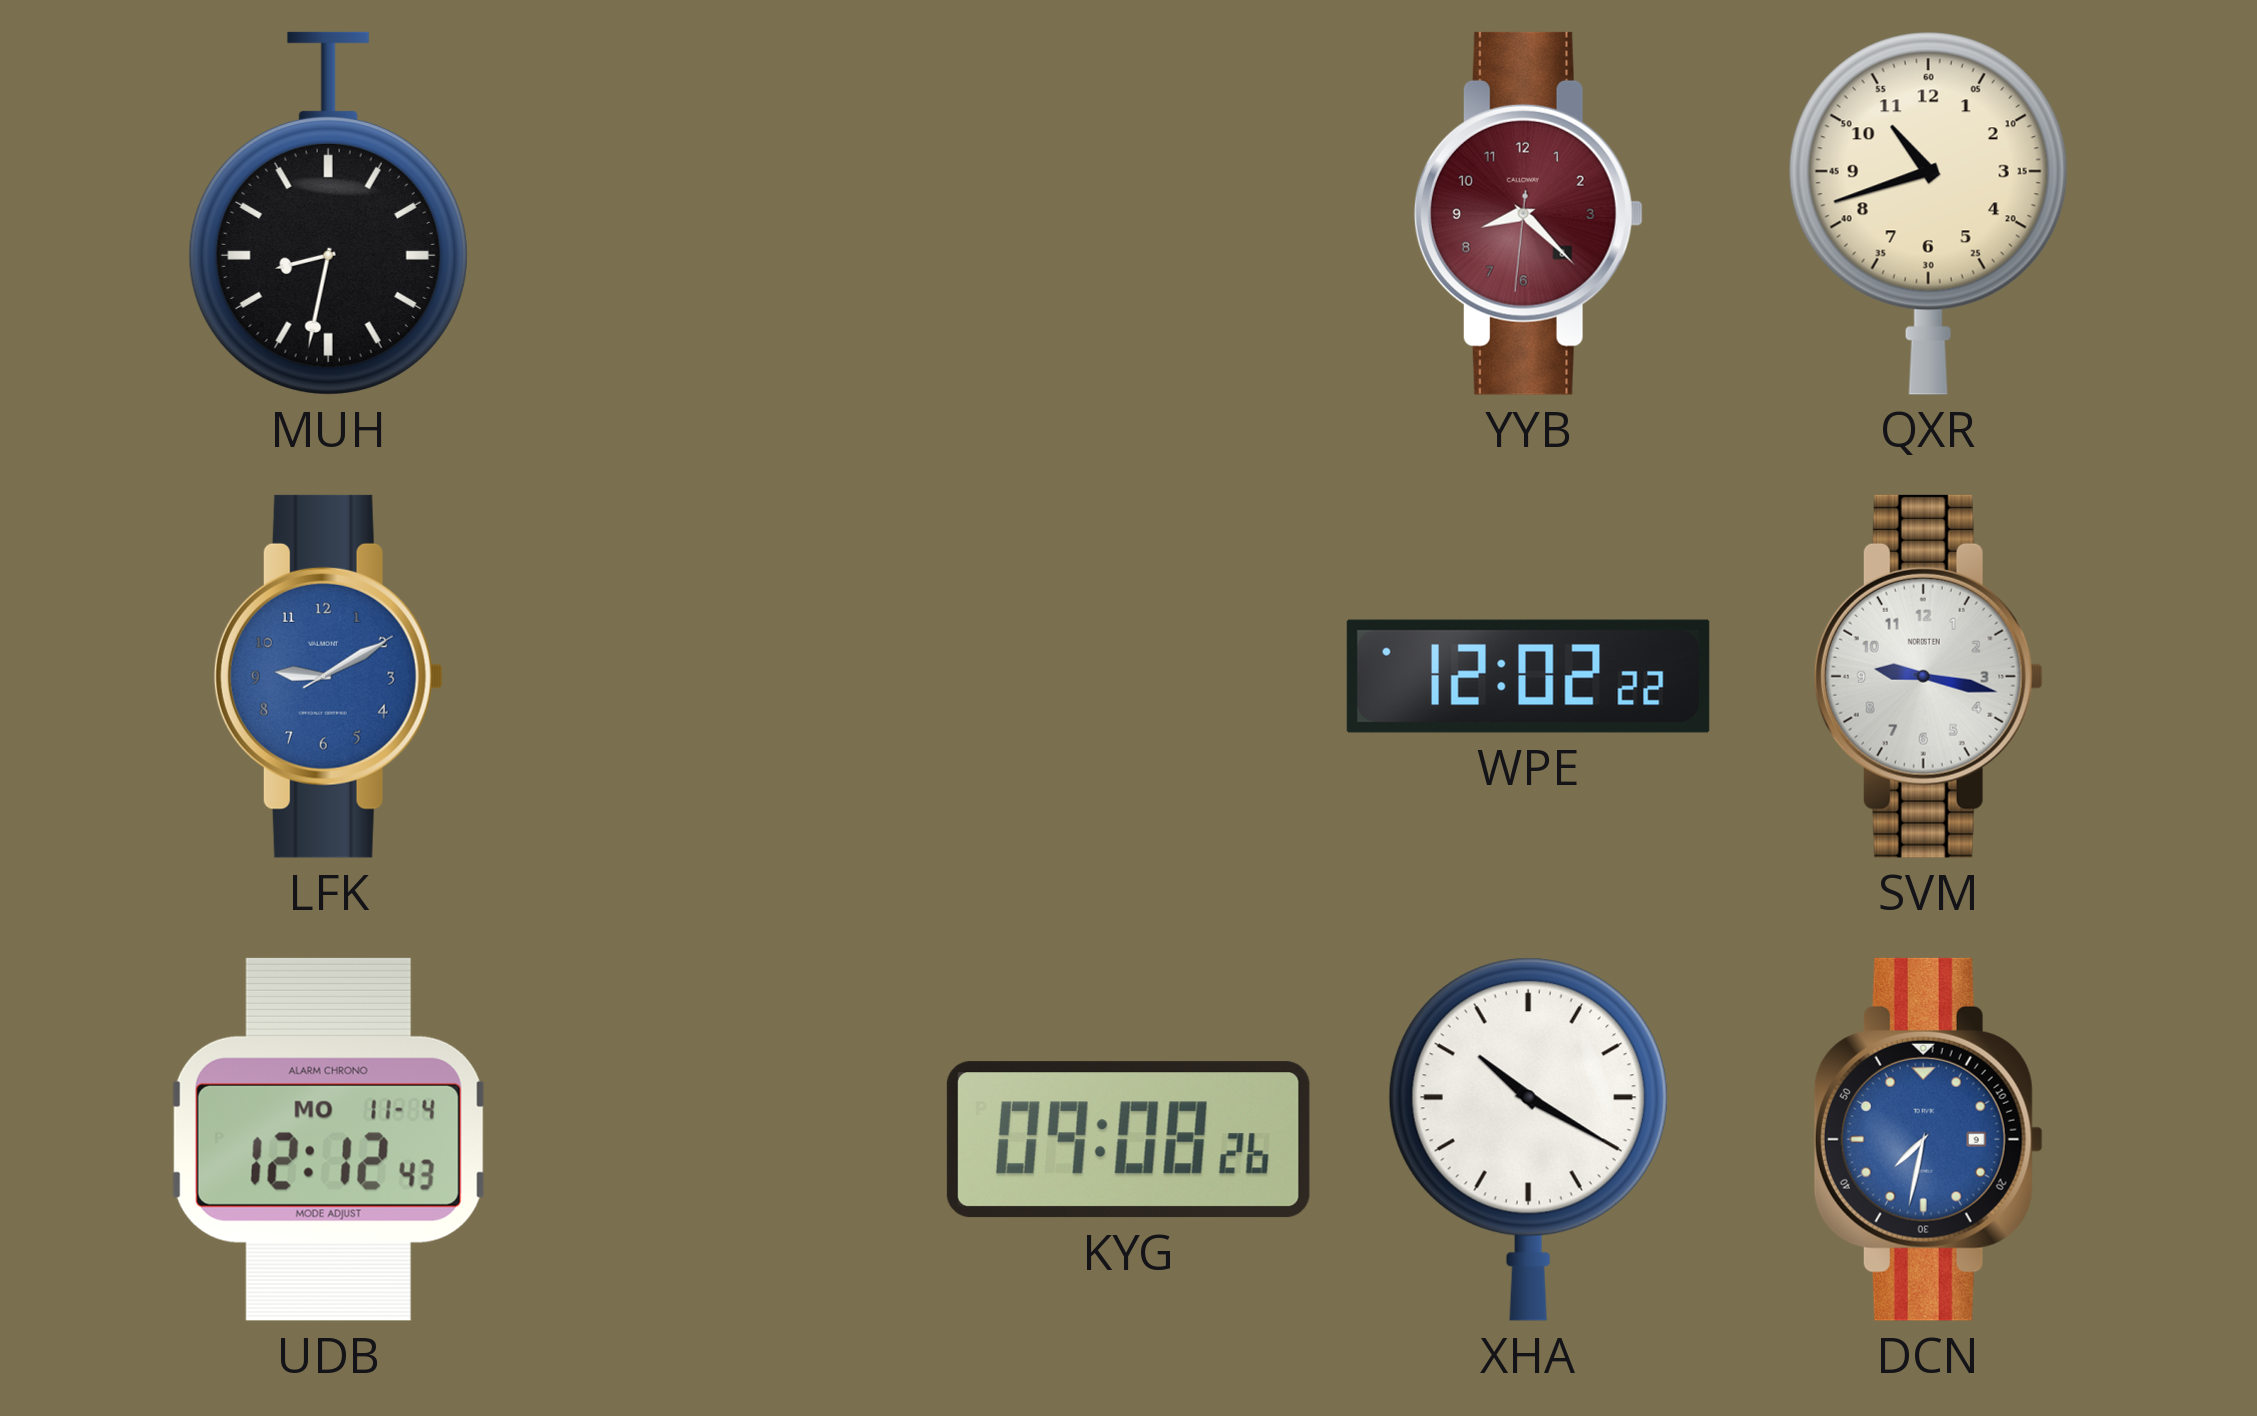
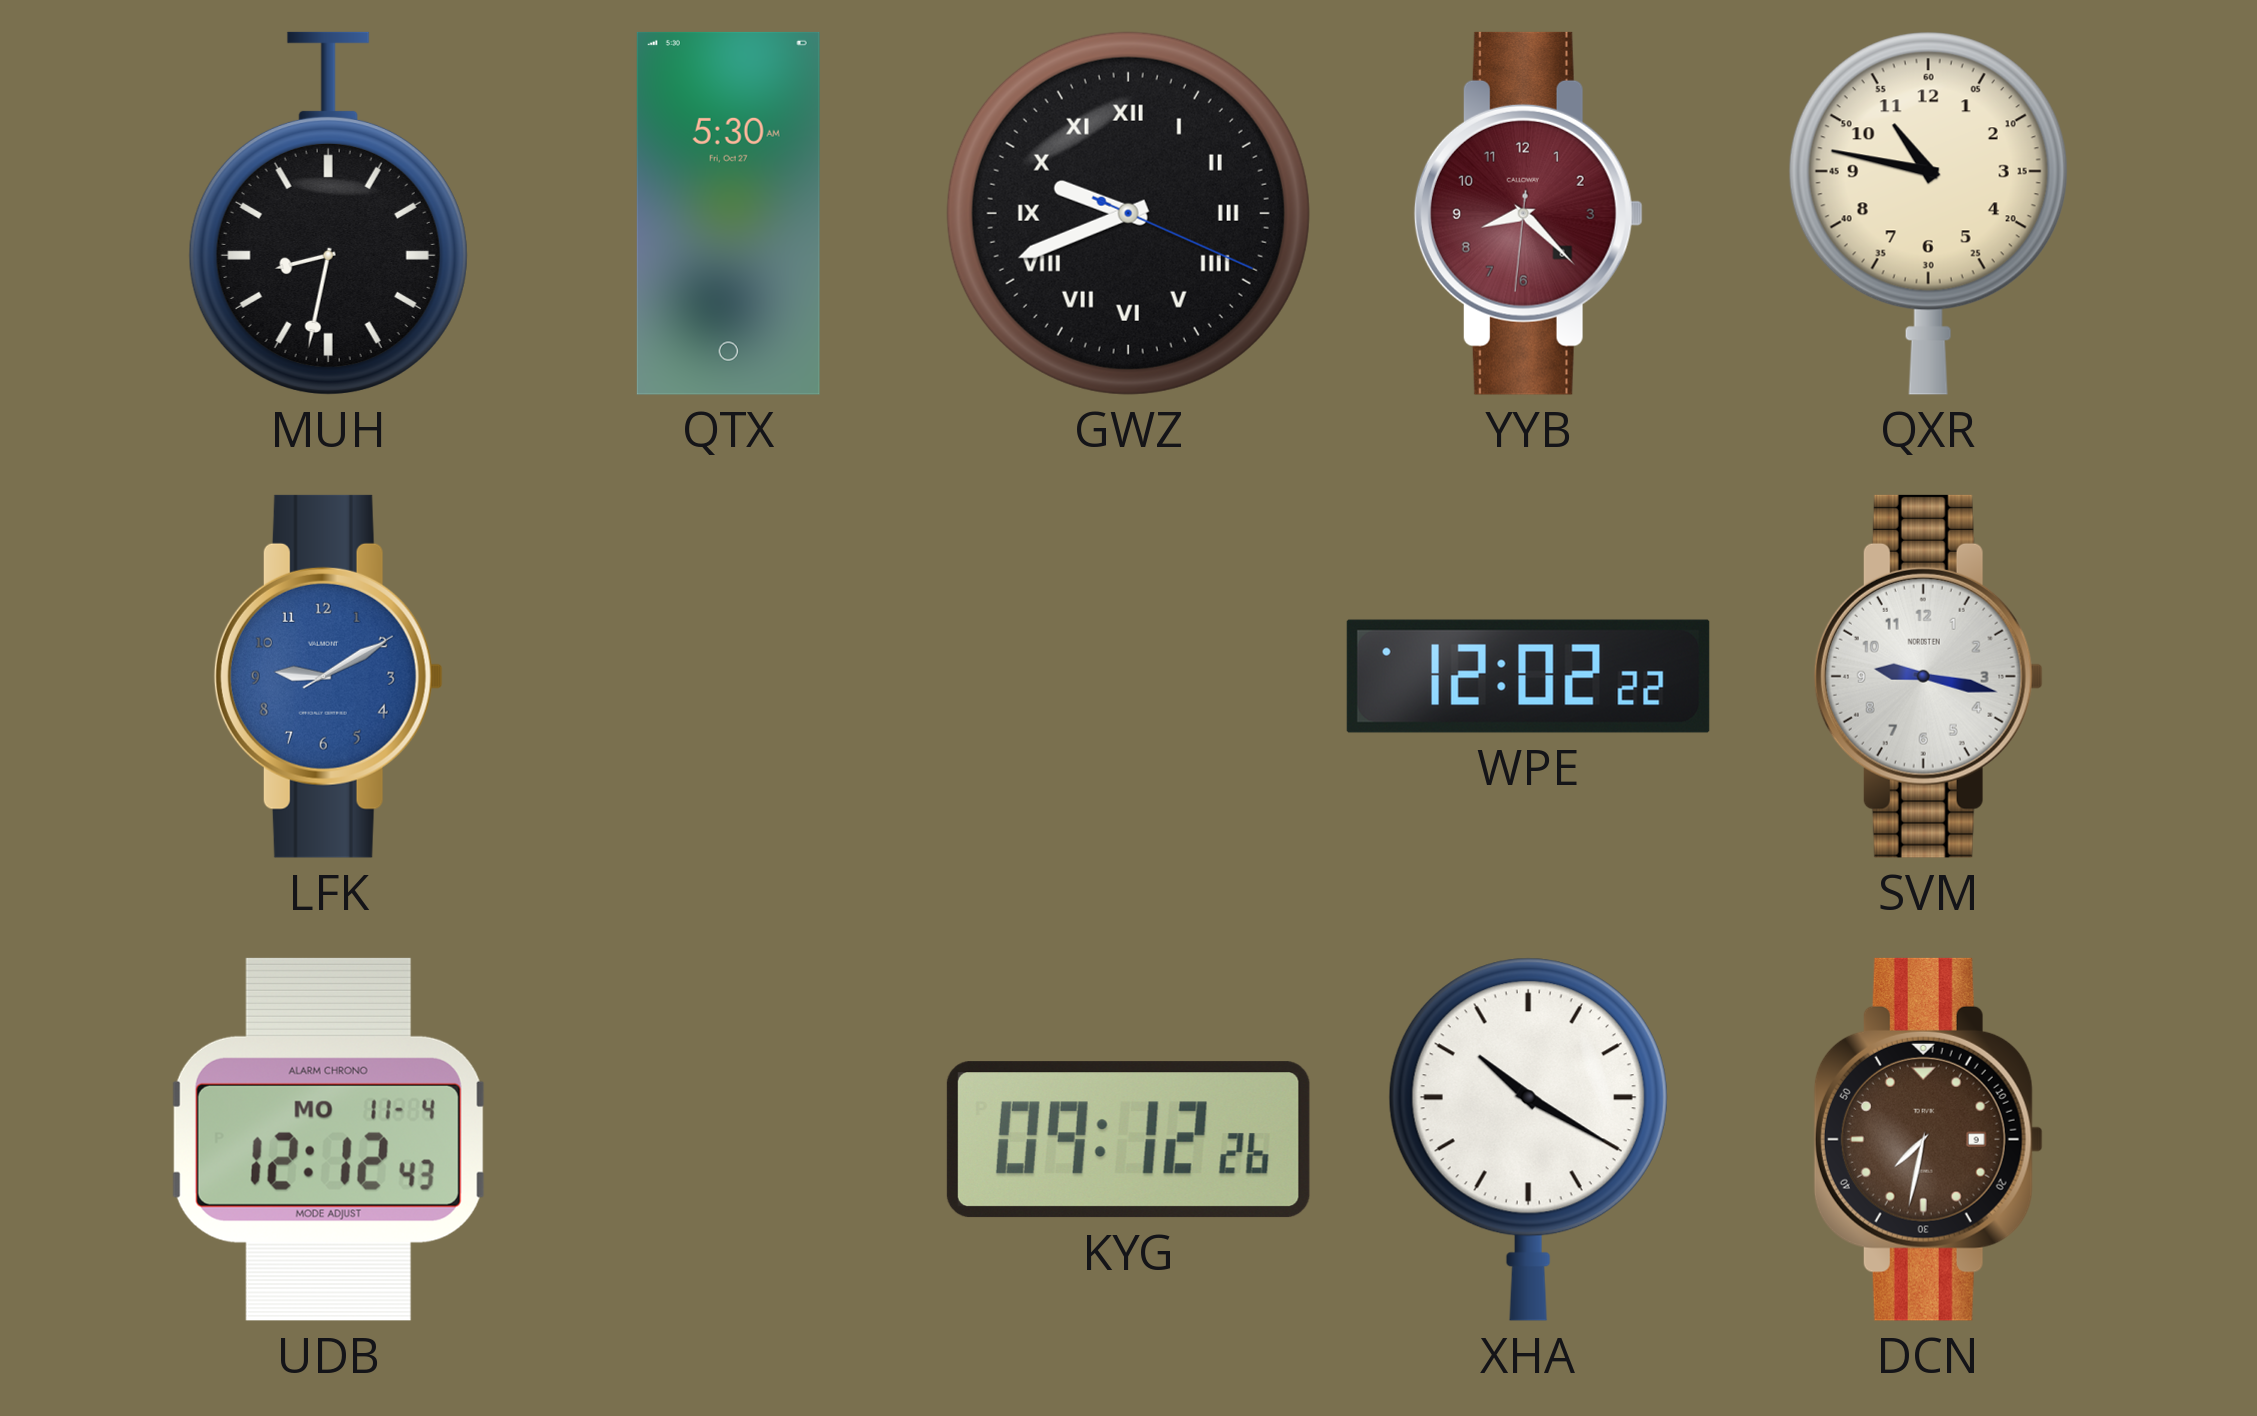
QTX: none -> 5:30
GWZ: none -> 9:41
QXR: 10:42 -> 10:47
KYG: 09:08 -> 09:12
DCN dial: blue -> brown
